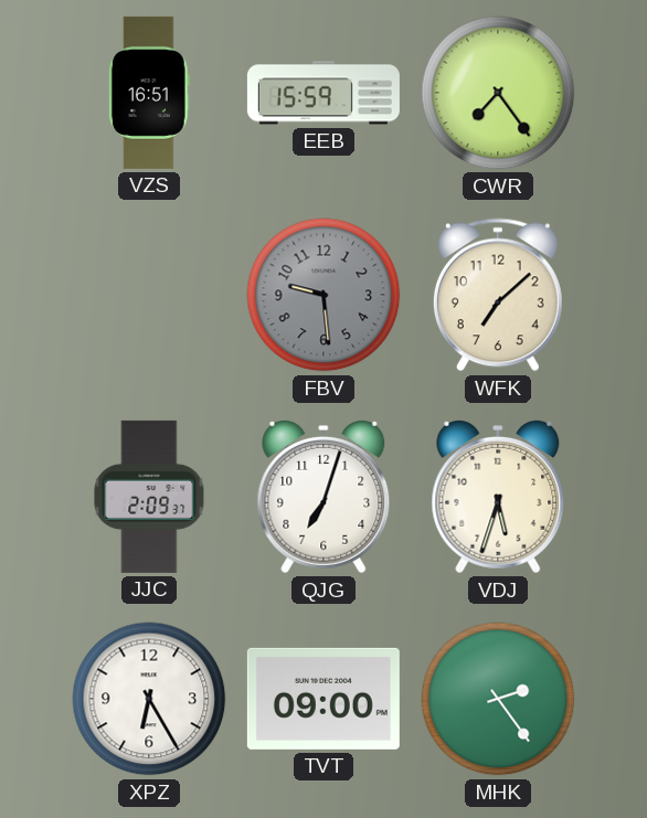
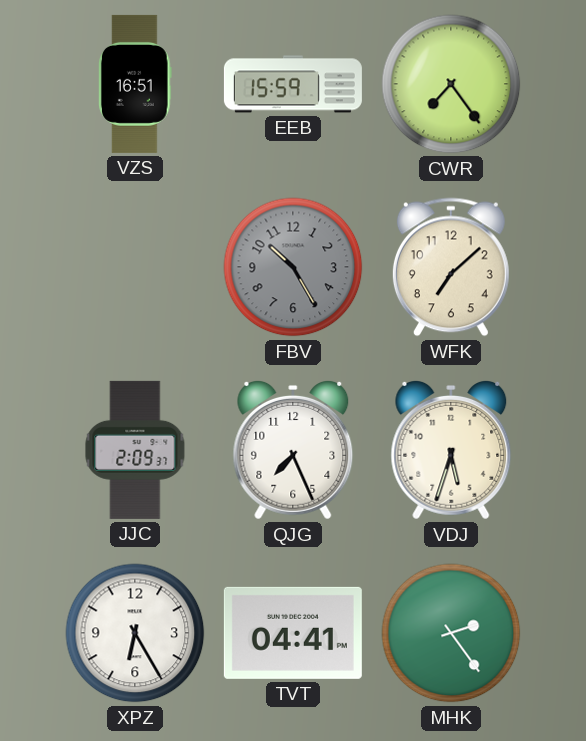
FBV: 9:29 -> 10:25
QJG: 7:03 -> 7:26
TVT: 09:00 -> 04:41
